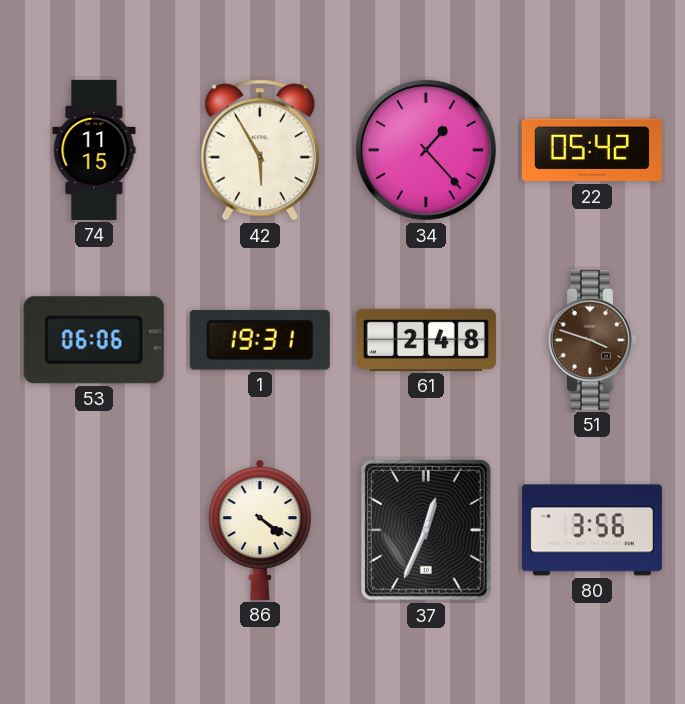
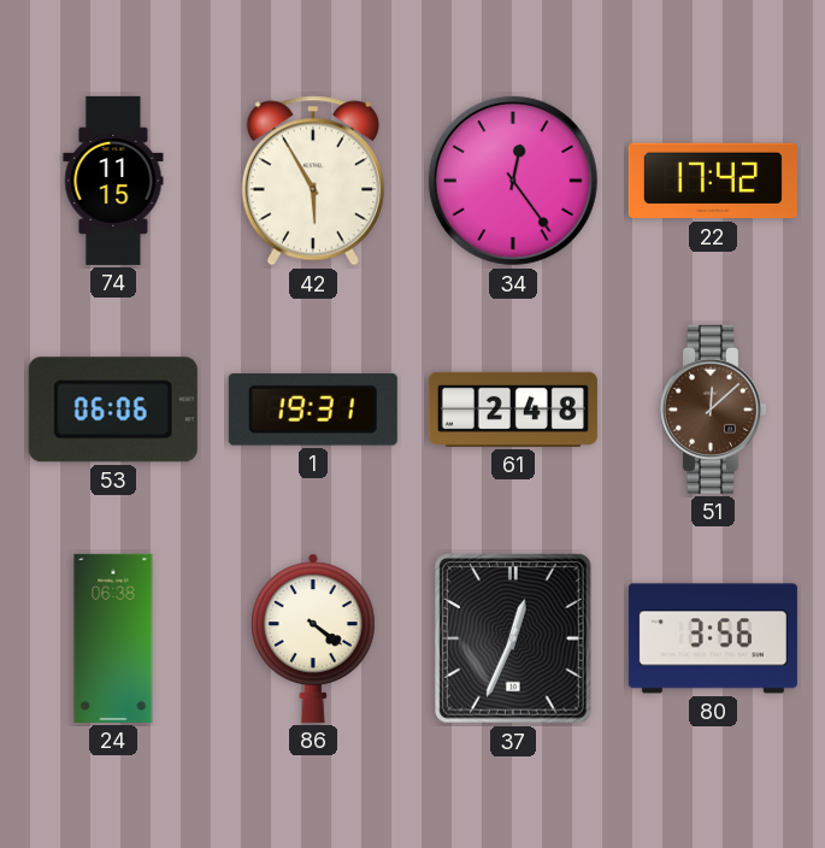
34: 1:23 -> 12:24
22: 05:42 -> 17:42
51: 3:48 -> 12:08
24: none -> 06:38
